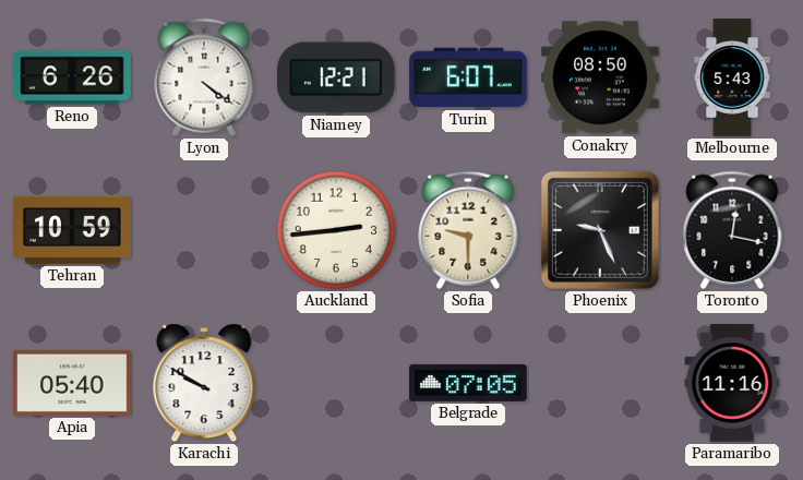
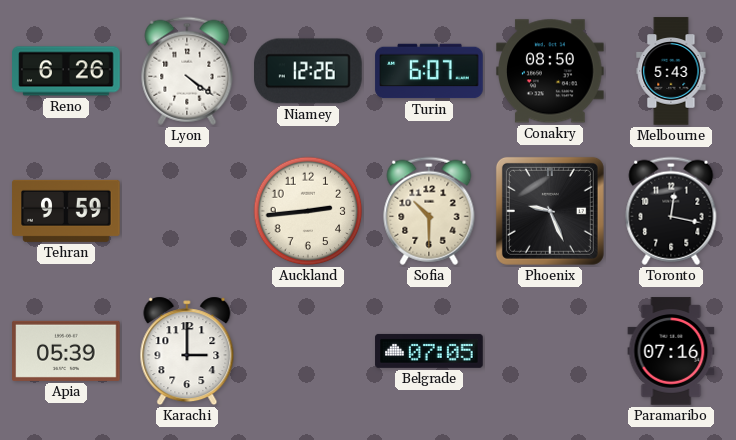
Niamey: 12:21 -> 12:26
Tehran: 10:59 -> 9:59
Sofia: 9:30 -> 10:30
Apia: 05:40 -> 05:39
Karachi: 9:50 -> 3:00
Paramaribo: 11:16 -> 07:16
